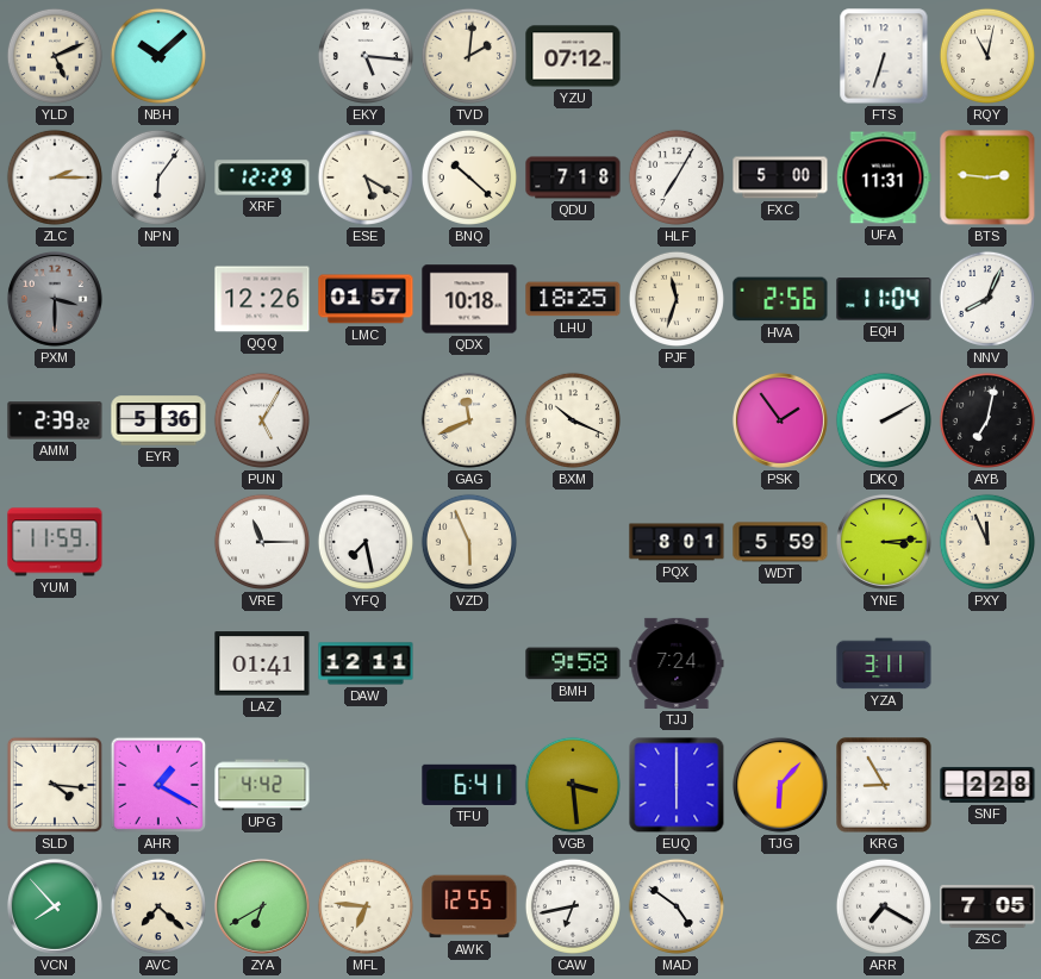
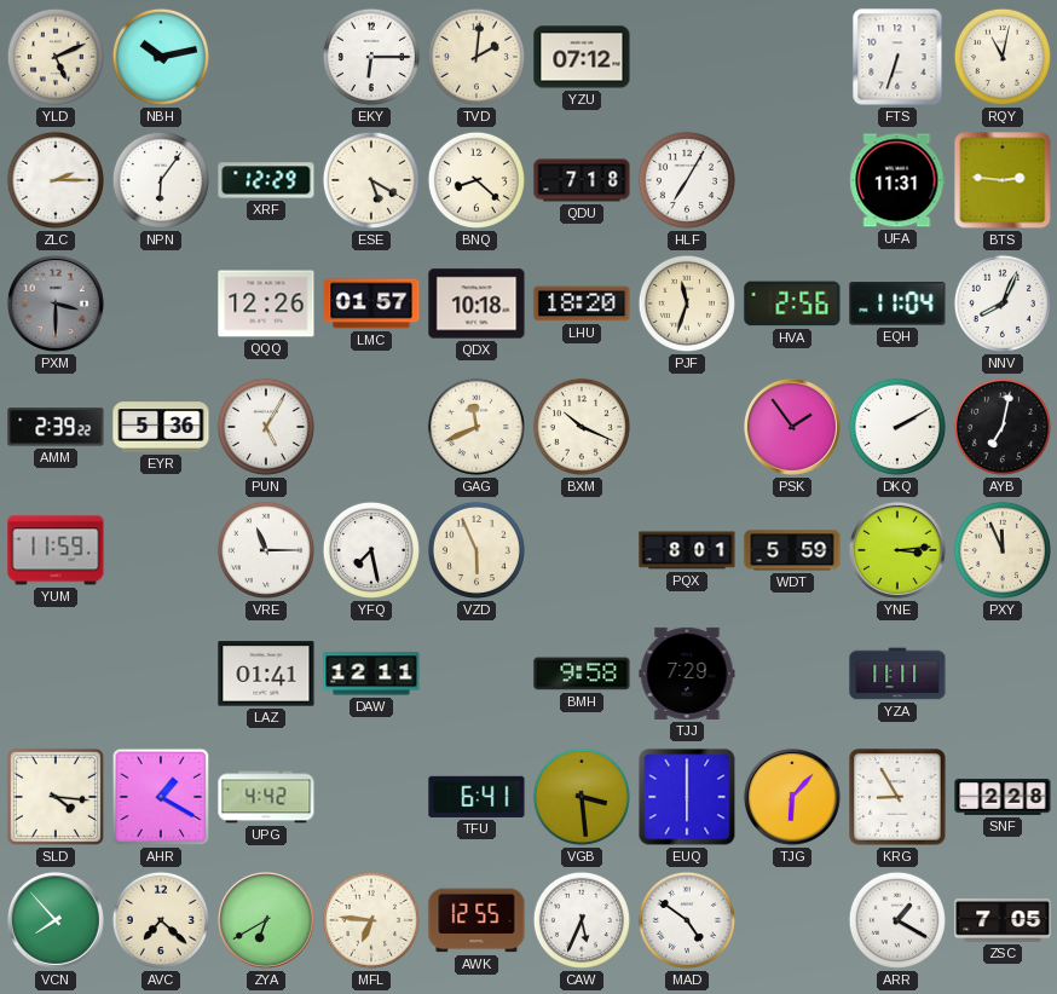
NBH: 10:08 -> 10:13
EKY: 5:16 -> 6:15
BNQ: 10:22 -> 8:22
FXC: 5:00 -> none
LHU: 18:25 -> 18:20
TJJ: 7:24 -> 7:29
YZA: 3:11 -> 11:11
CAW: 6:43 -> 5:34
ARR: 7:20 -> 1:20
